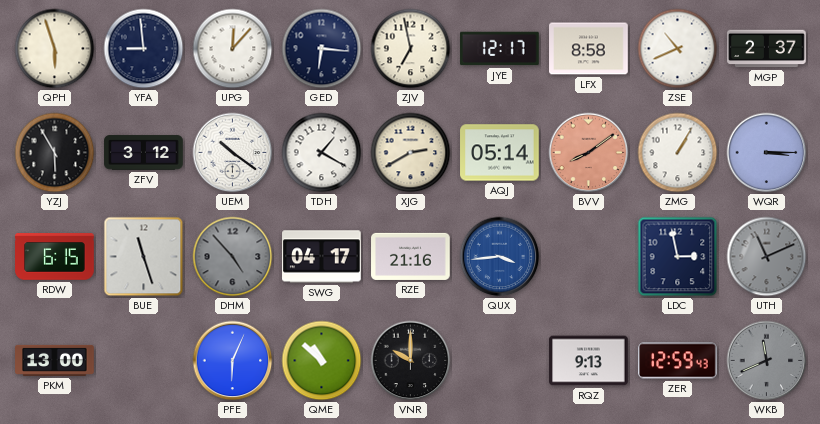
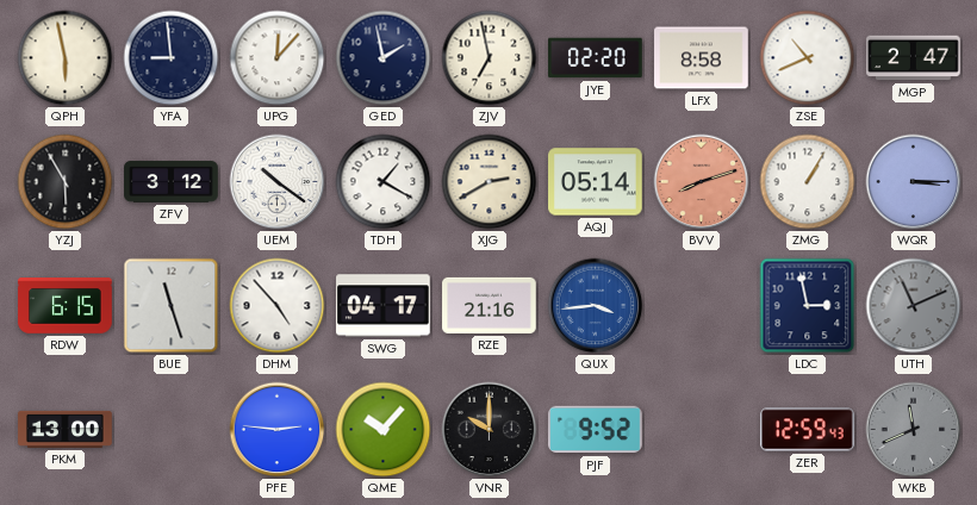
QPH: 5:57 -> 5:58
GED: 6:16 -> 1:58
JYE: 12:17 -> 02:20
MGP: 2:37 -> 2:47
BVV: 8:09 -> 8:12
DHM dial: grey -> white
PFE: 6:04 -> 2:46
QME: 10:52 -> 10:07
PJF: none -> 9:52
RQZ: 9:13 -> none
